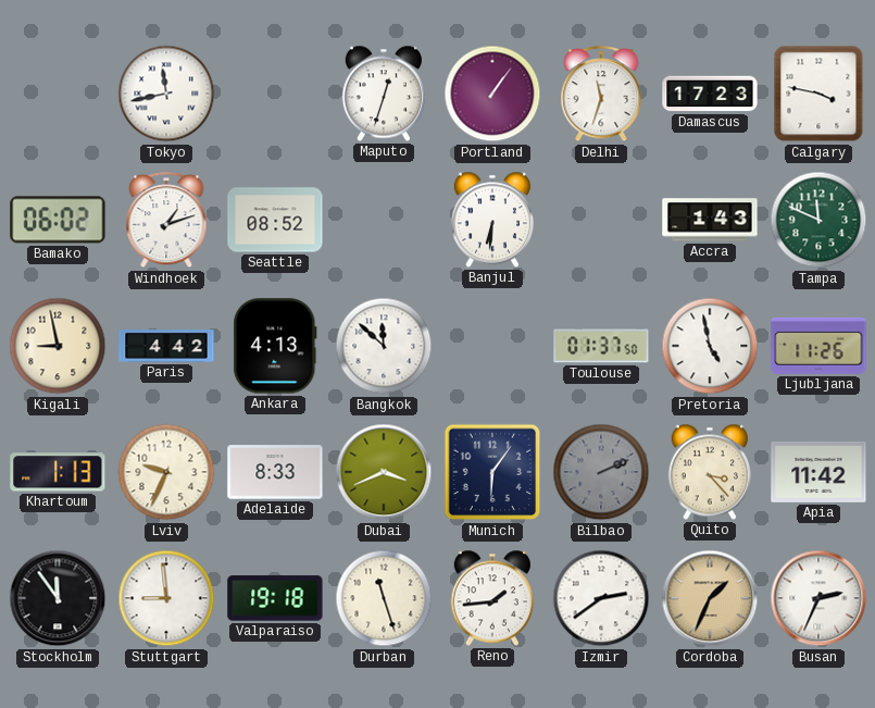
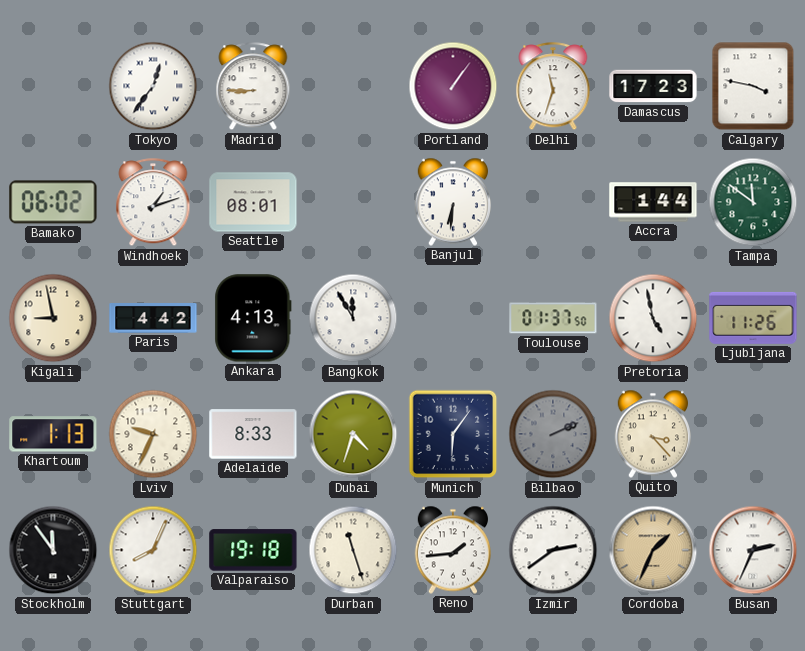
Tokyo: 11:43 -> 12:36
Madrid: none -> 8:45
Maputo: 12:33 -> none
Seattle: 08:52 -> 08:01
Accra: 1:43 -> 1:44
Tampa: 11:49 -> 11:51
Bangkok: 11:52 -> 11:55
Dubai: 3:41 -> 4:33
Apia: 11:42 -> none
Stuttgart: 8:59 -> 8:04
